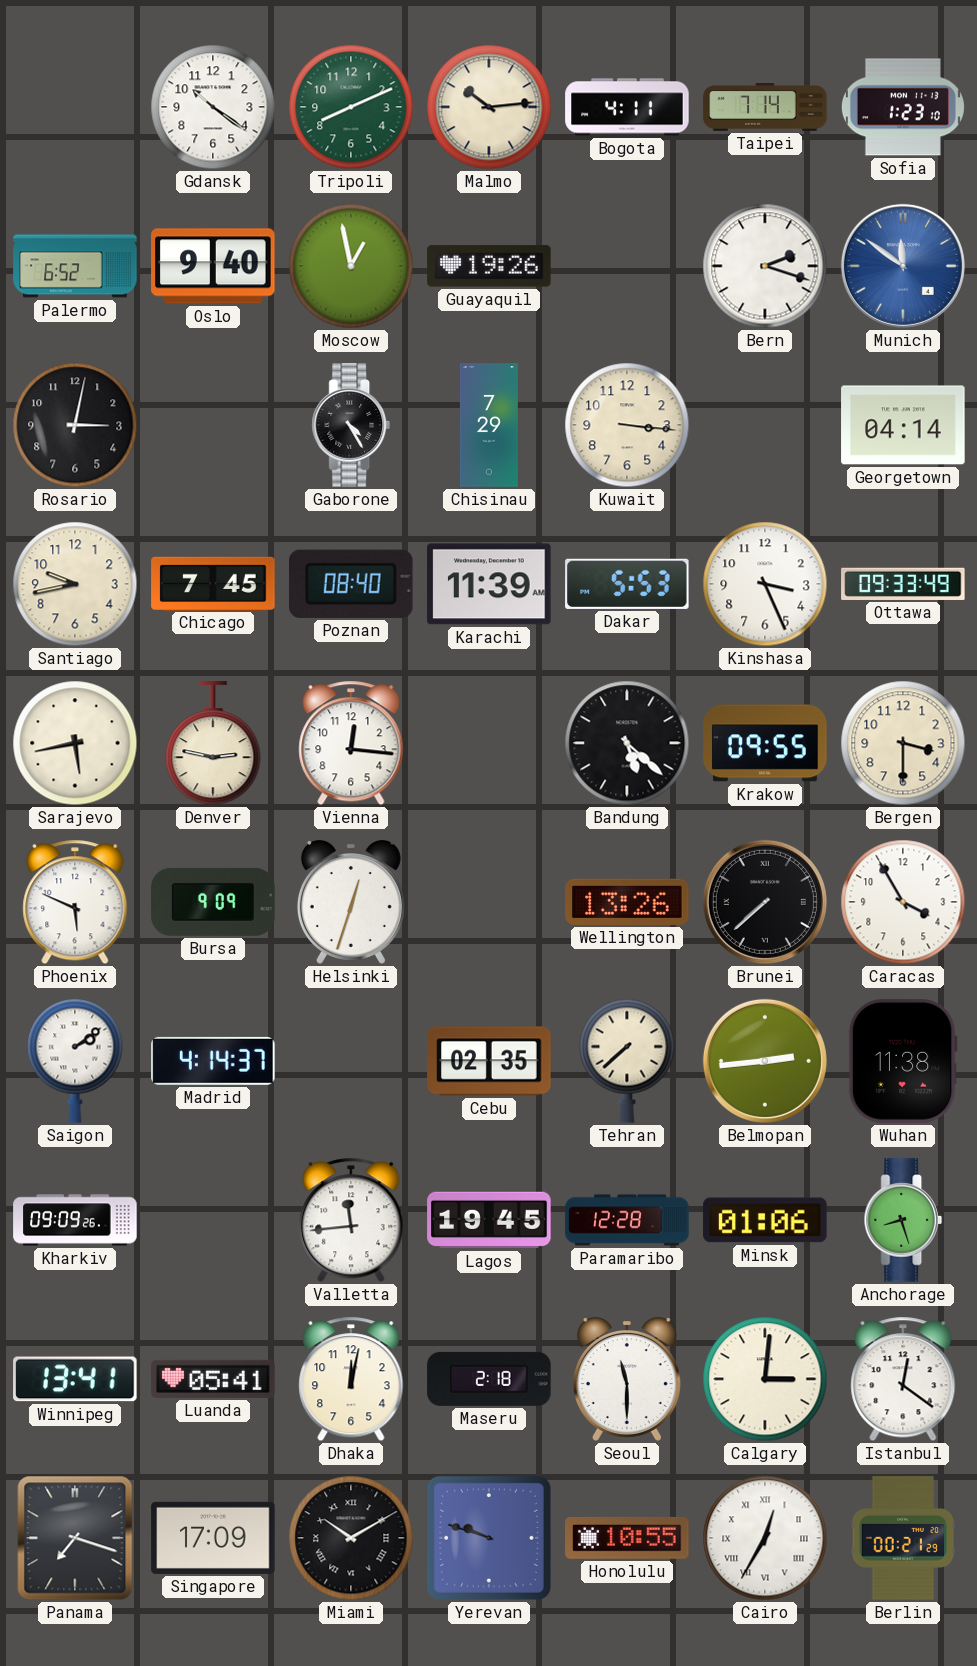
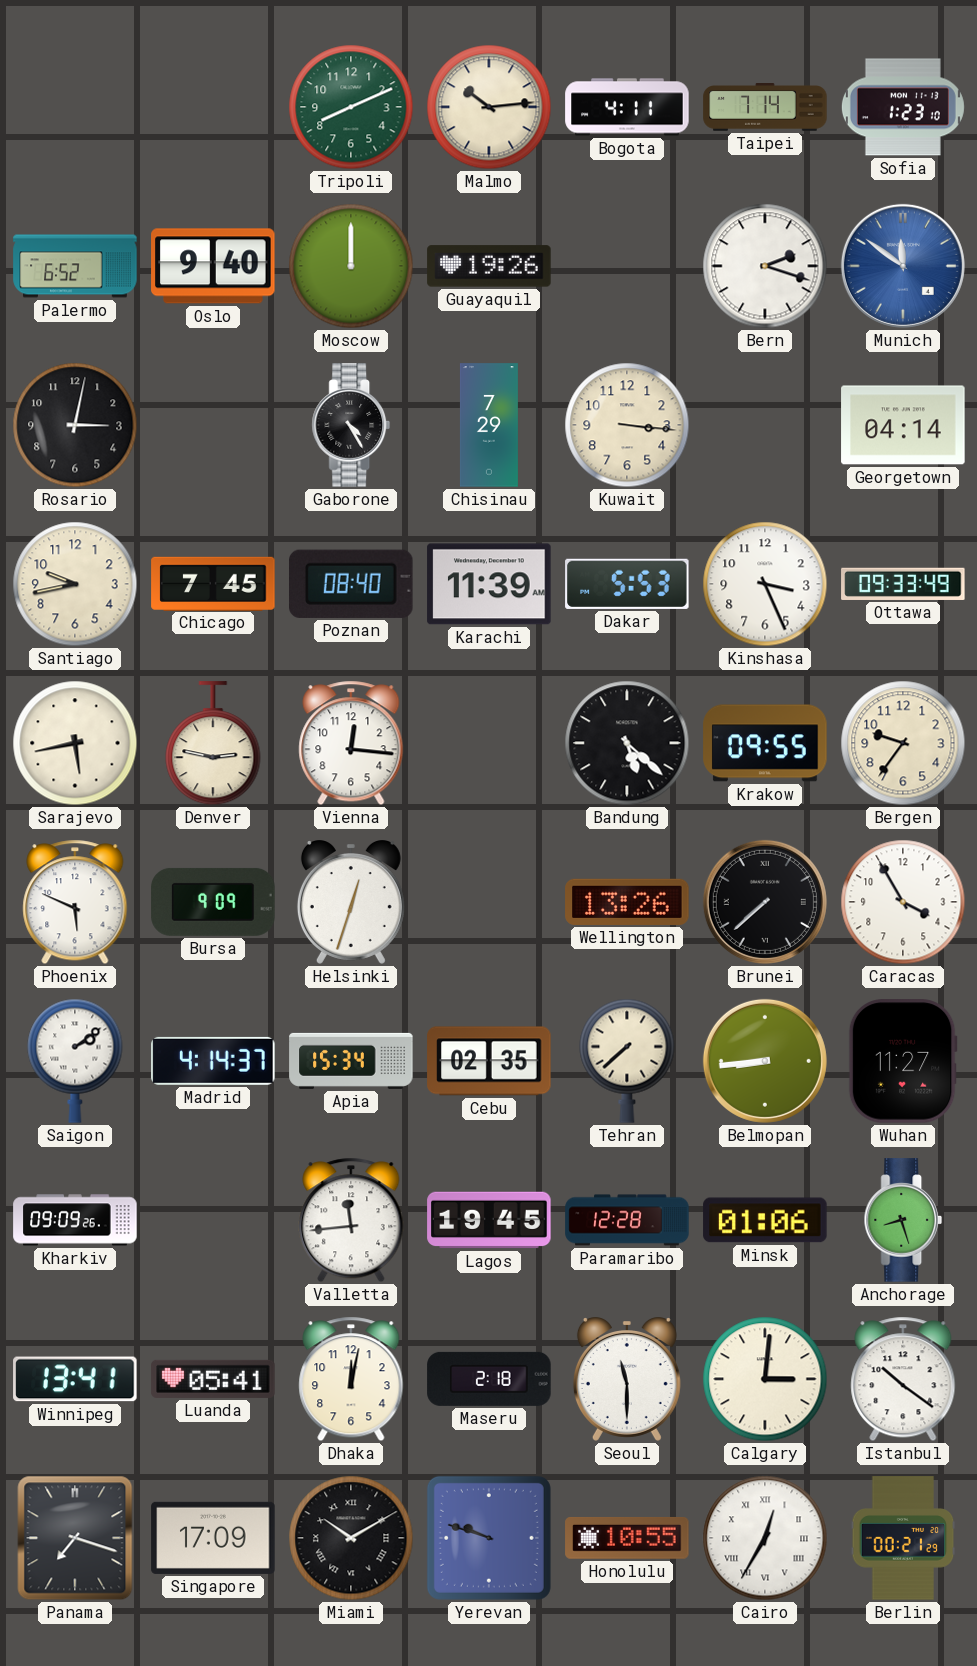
Gdansk: 10:21 -> none
Moscow: 12:58 -> 12:00
Bergen: 3:30 -> 9:36
Apia: none -> 15:34
Belmopan: 2:44 -> 8:44
Wuhan: 11:38 -> 11:27
Istanbul: 12:21 -> 10:21
